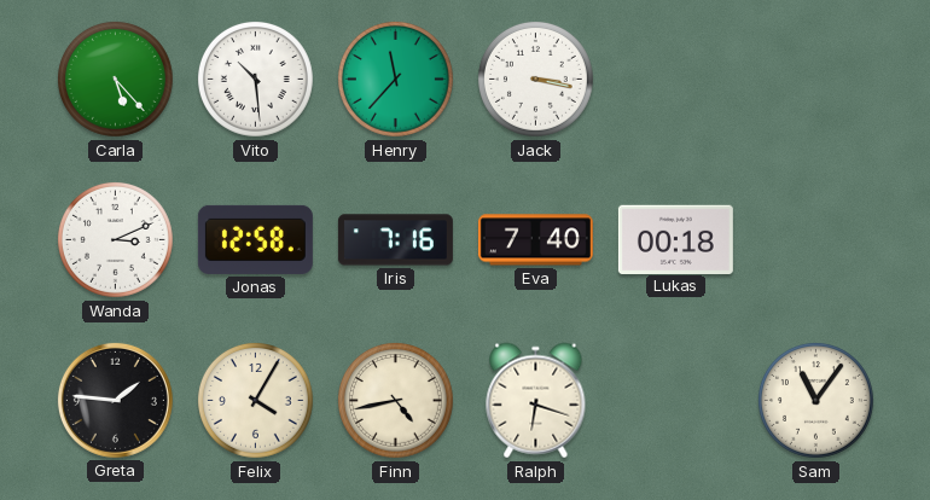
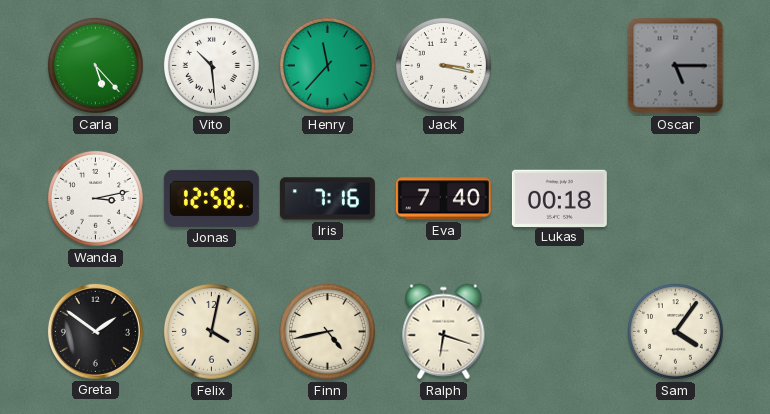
Oscar: none -> 5:15
Wanda: 3:11 -> 3:13
Greta: 1:46 -> 1:51
Felix: 4:05 -> 4:02
Sam: 11:06 -> 4:06
